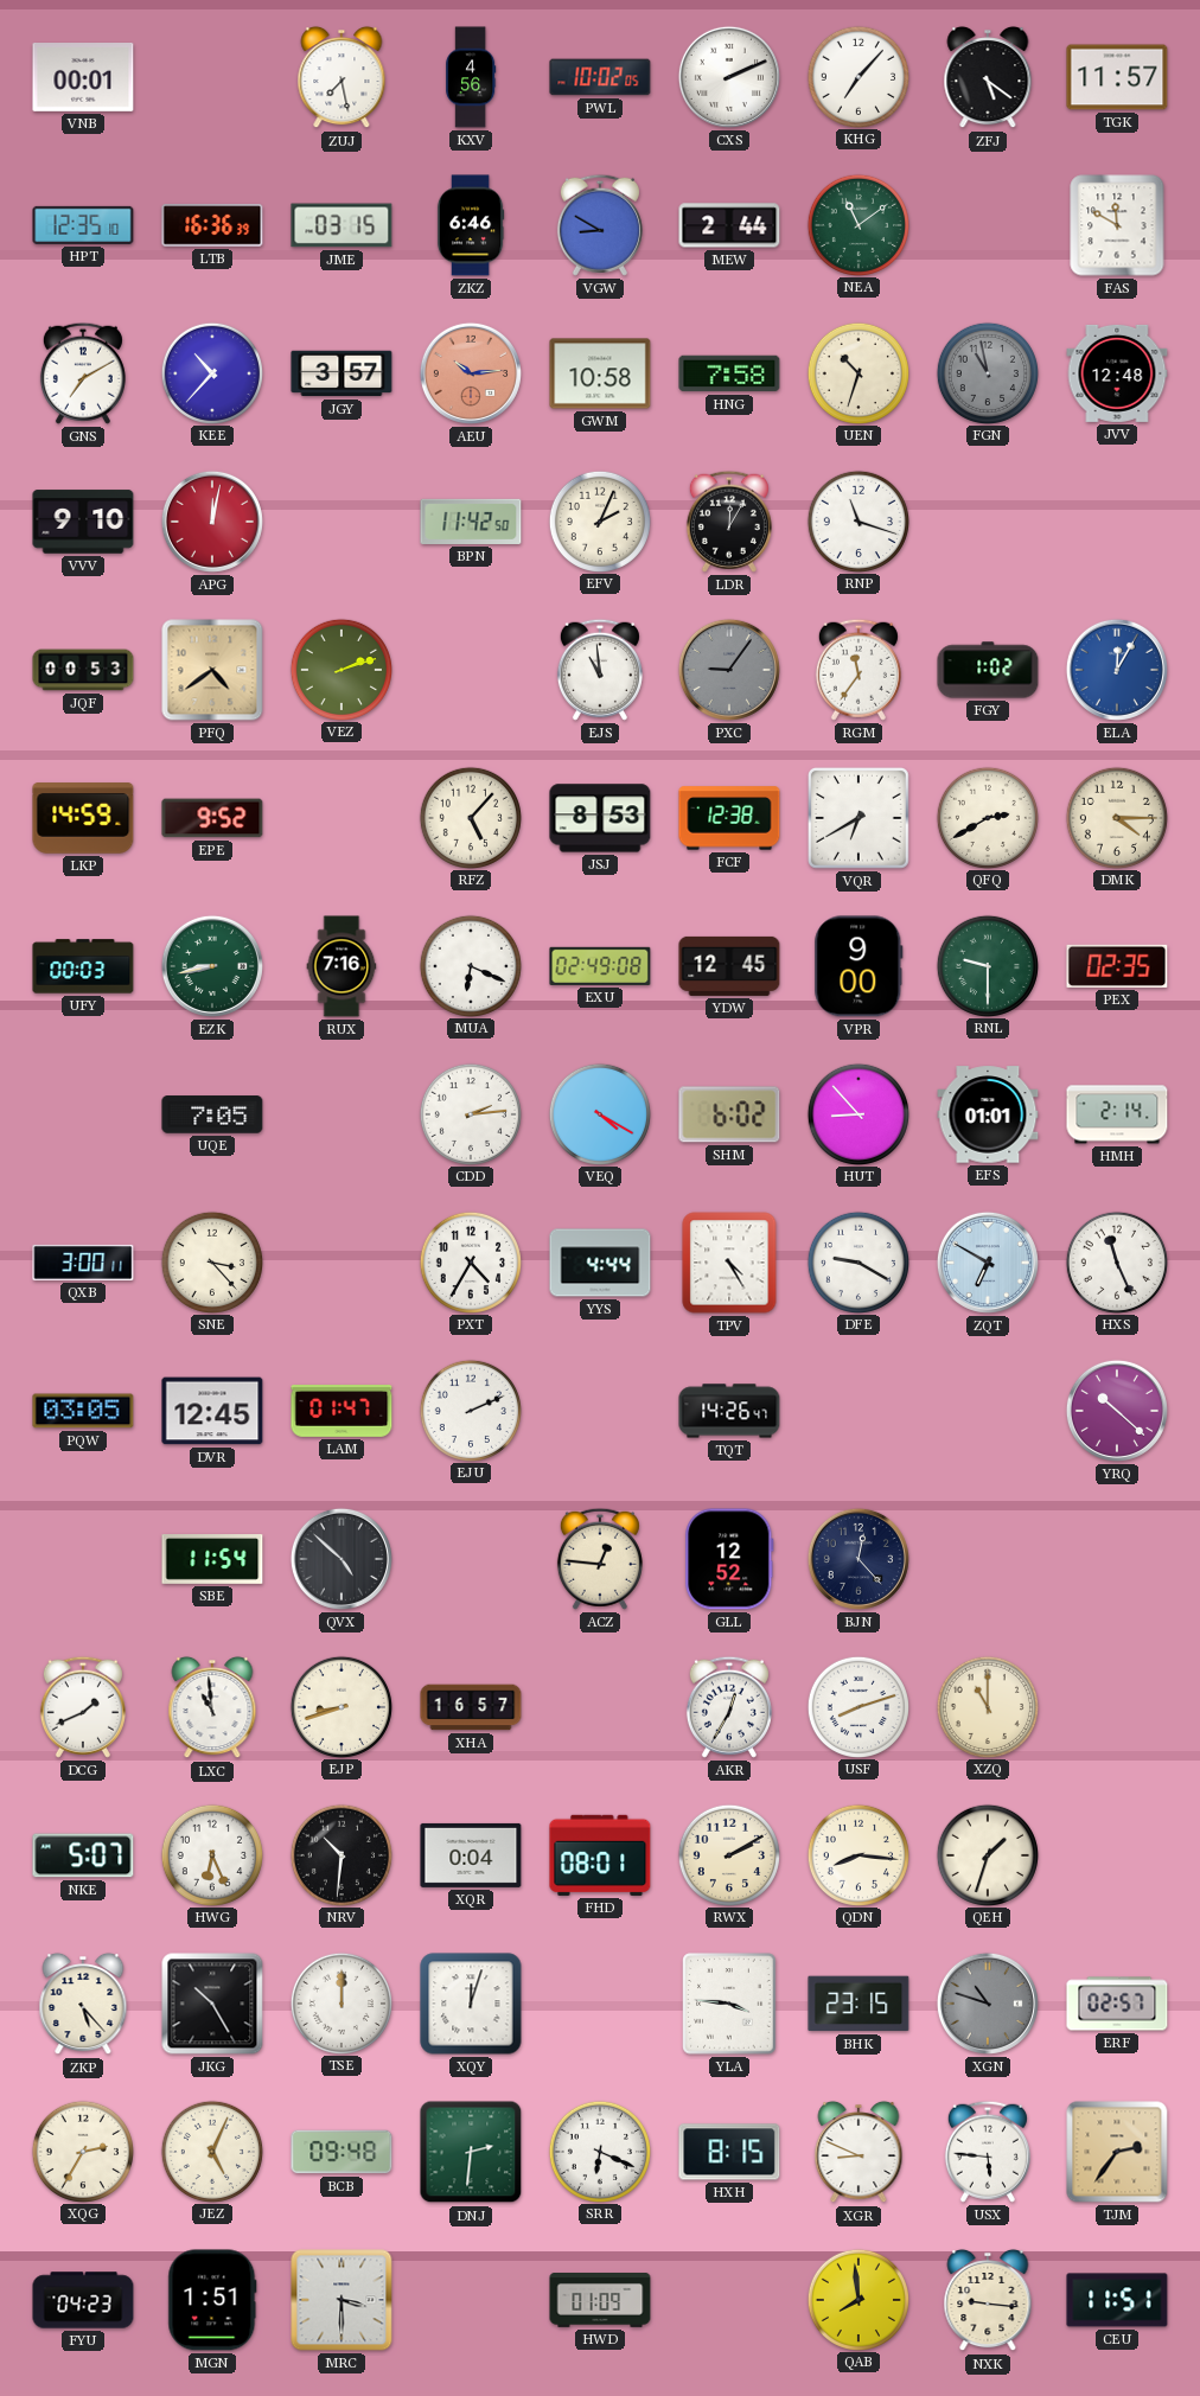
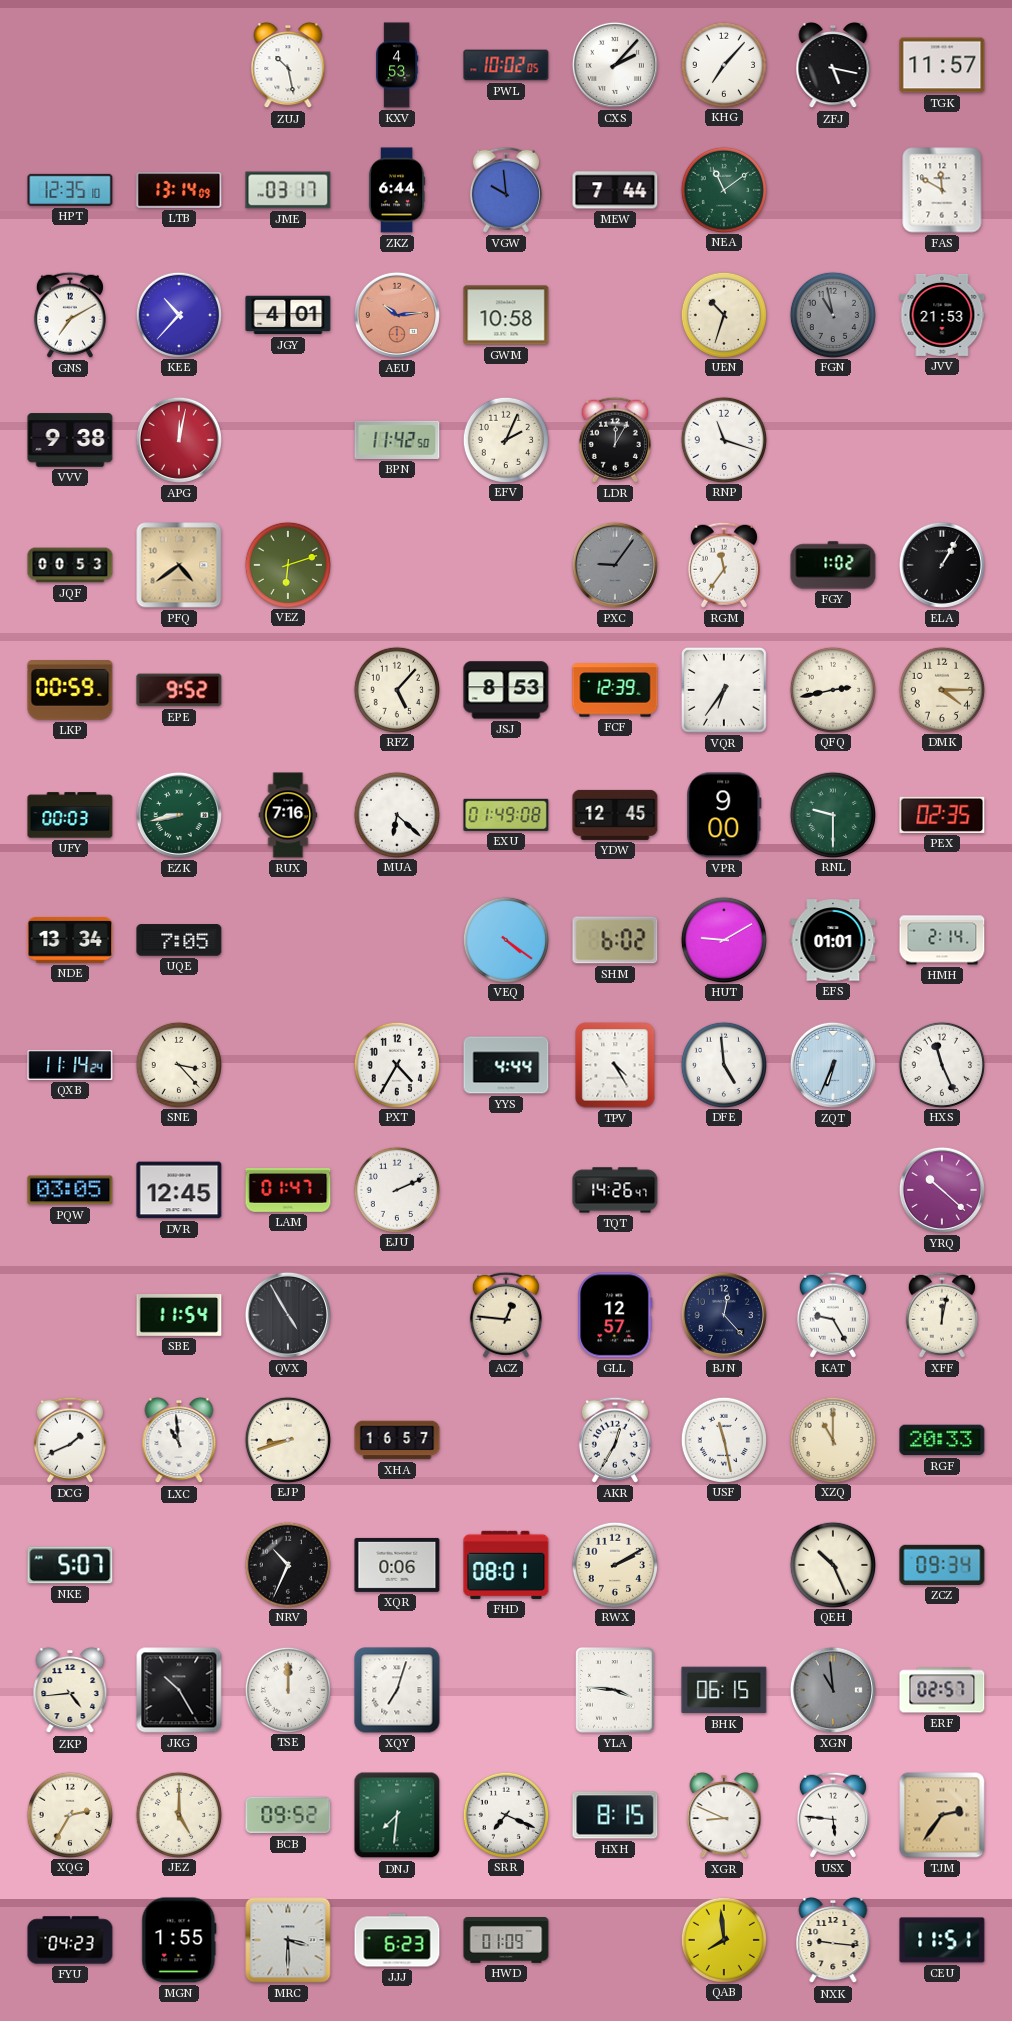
VNB: 00:01 -> none
ZUJ: 7:28 -> 10:28
KXV: 4:56 -> 4:53
CXS: 2:11 -> 2:07
ZFJ: 5:21 -> 5:17
LTB: 16:36 -> 13:14
JME: 03:15 -> 03:17
ZKZ: 6:46 -> 6:44
VGW: 8:50 -> 9:59
MEW: 2:44 -> 7:44
JGY: 3:57 -> 4:01
HNG: 7:58 -> none
JVV: 12:48 -> 21:53
VVV: 9:10 -> 9:38
VEZ: 2:12 -> 6:12
EJS: 10:59 -> none
ELA: 12:05 -> 1:05
ELA dial: blue -> black
LKP: 14:59 -> 00:59
FCF: 12:38 -> 12:39
VQR: 6:40 -> 6:36
QFQ: 2:40 -> 2:43
MUA: 6:19 -> 6:22
EXU: 02:49 -> 01:49
NDE: none -> 13:34
CDD: 2:14 -> none
VEQ: 4:20 -> 4:21
HUT: 8:53 -> 9:10
QXB: 3:00 -> 11:14
DFE: 9:20 -> 4:59
ZQT: 6:50 -> 6:34
QVX: 4:52 -> 4:55
GLL: 12:52 -> 12:57
KAT: none -> 9:25
XFF: none -> 12:02
USF: 8:12 -> 11:28
RGF: none -> 20:33
HWG: 6:26 -> none
NRV: 10:31 -> 10:34
XQR: 0:04 -> 0:06
QDN: 8:16 -> none
QEH: 1:33 -> 10:26
ZCZ: none -> 09:34
ZKP: 5:23 -> 4:44
XQY: 12:03 -> 7:03
BHK: 23:15 -> 06:15
XGN: 10:48 -> 10:59
JEZ: 5:04 -> 5:00
BCB: 09:48 -> 09:52
DNJ: 2:31 -> 7:31
SRR: 6:19 -> 7:19
MGN: 1:51 -> 1:55
JJJ: none -> 6:23
